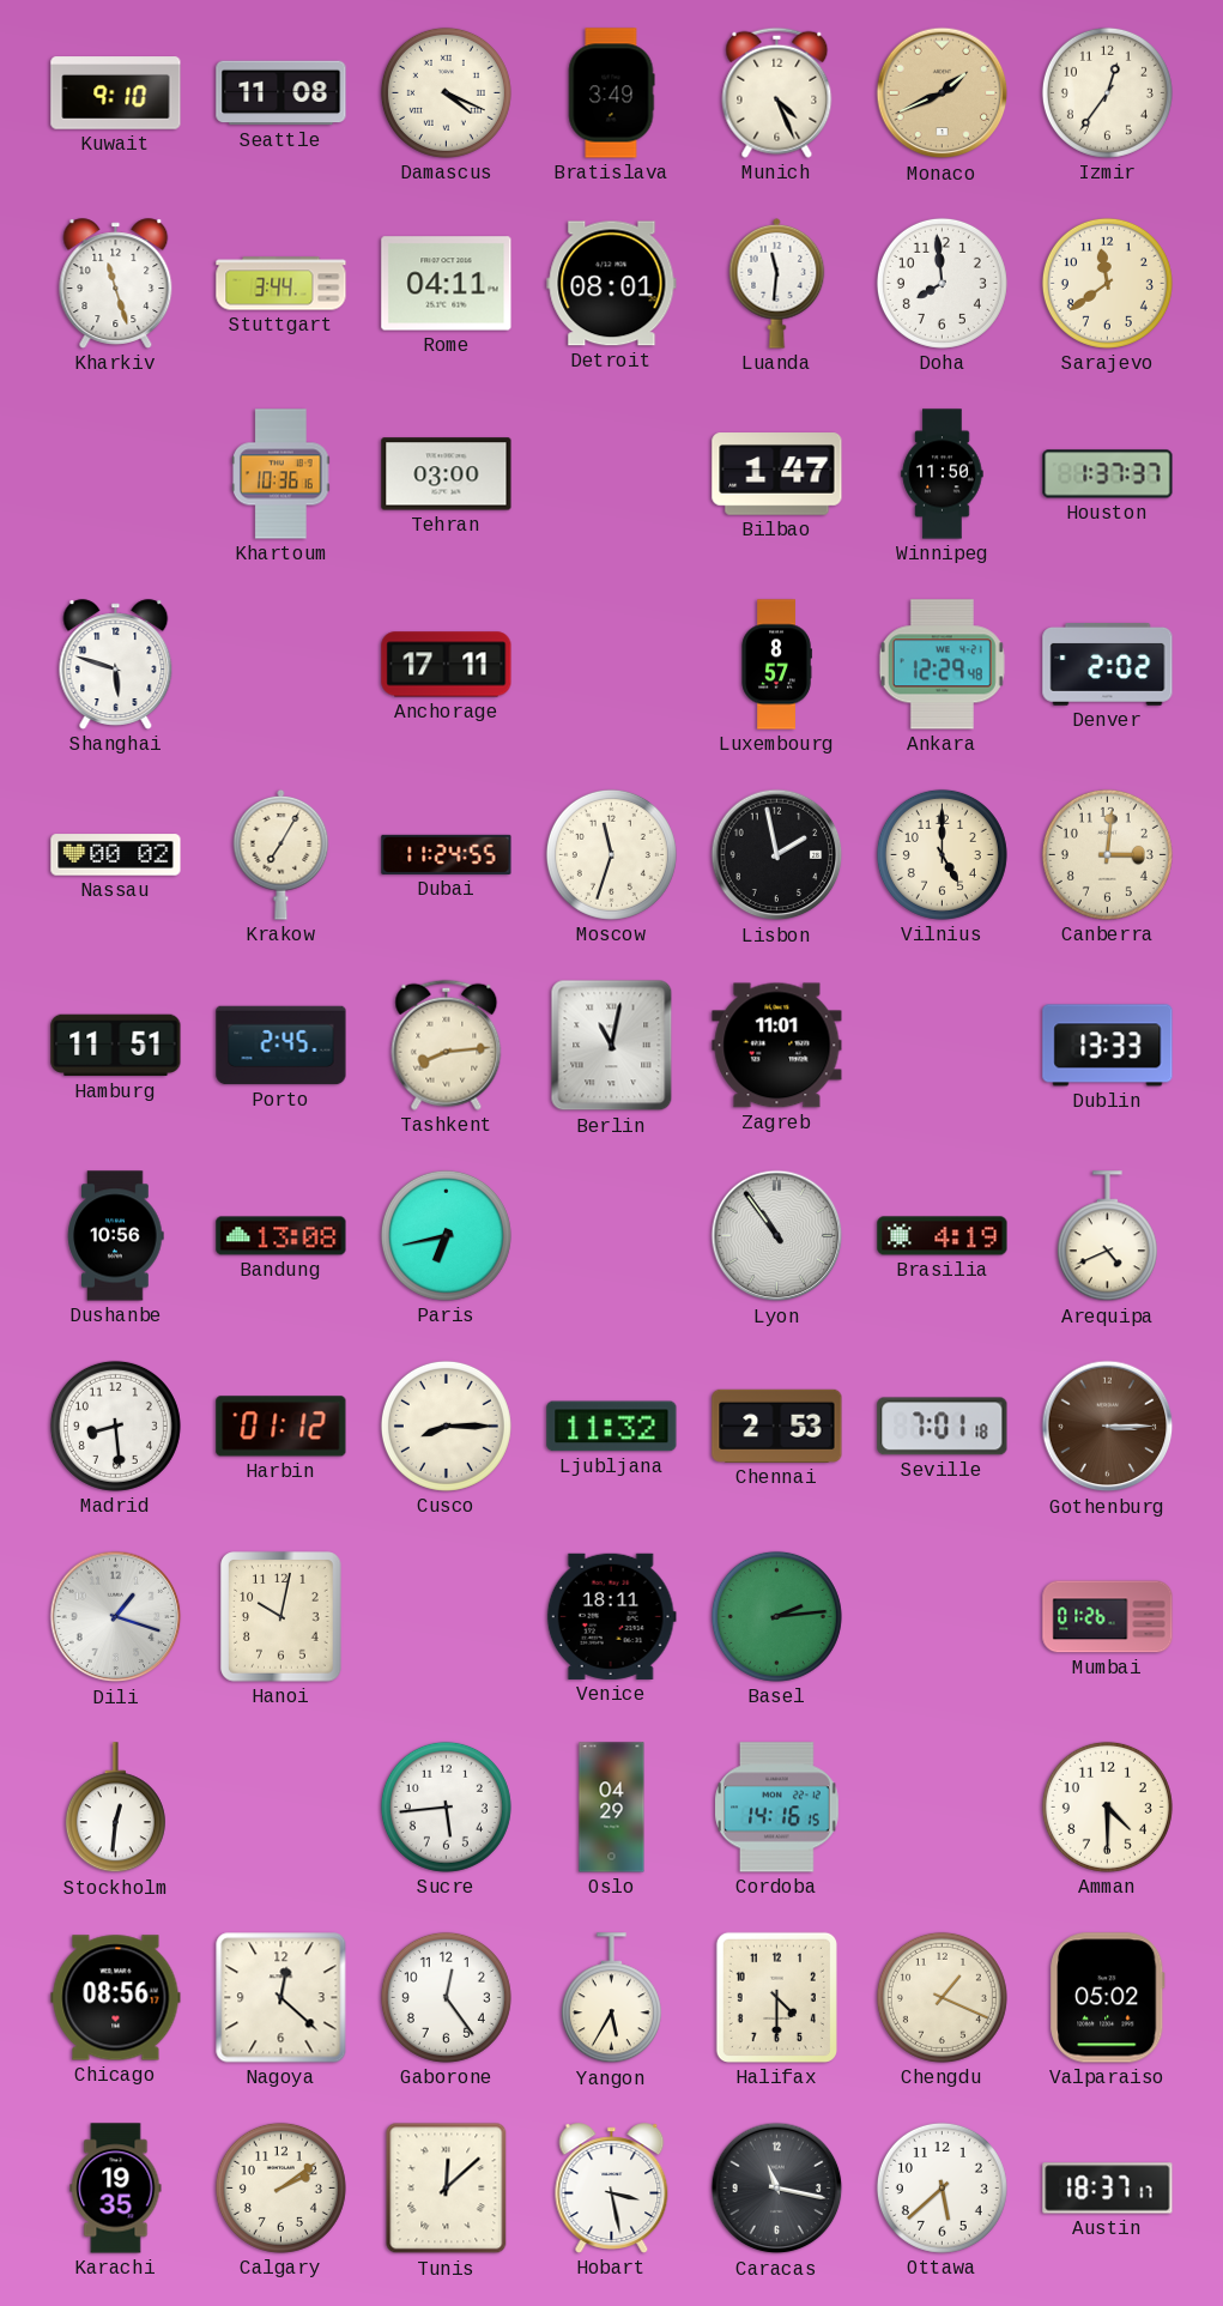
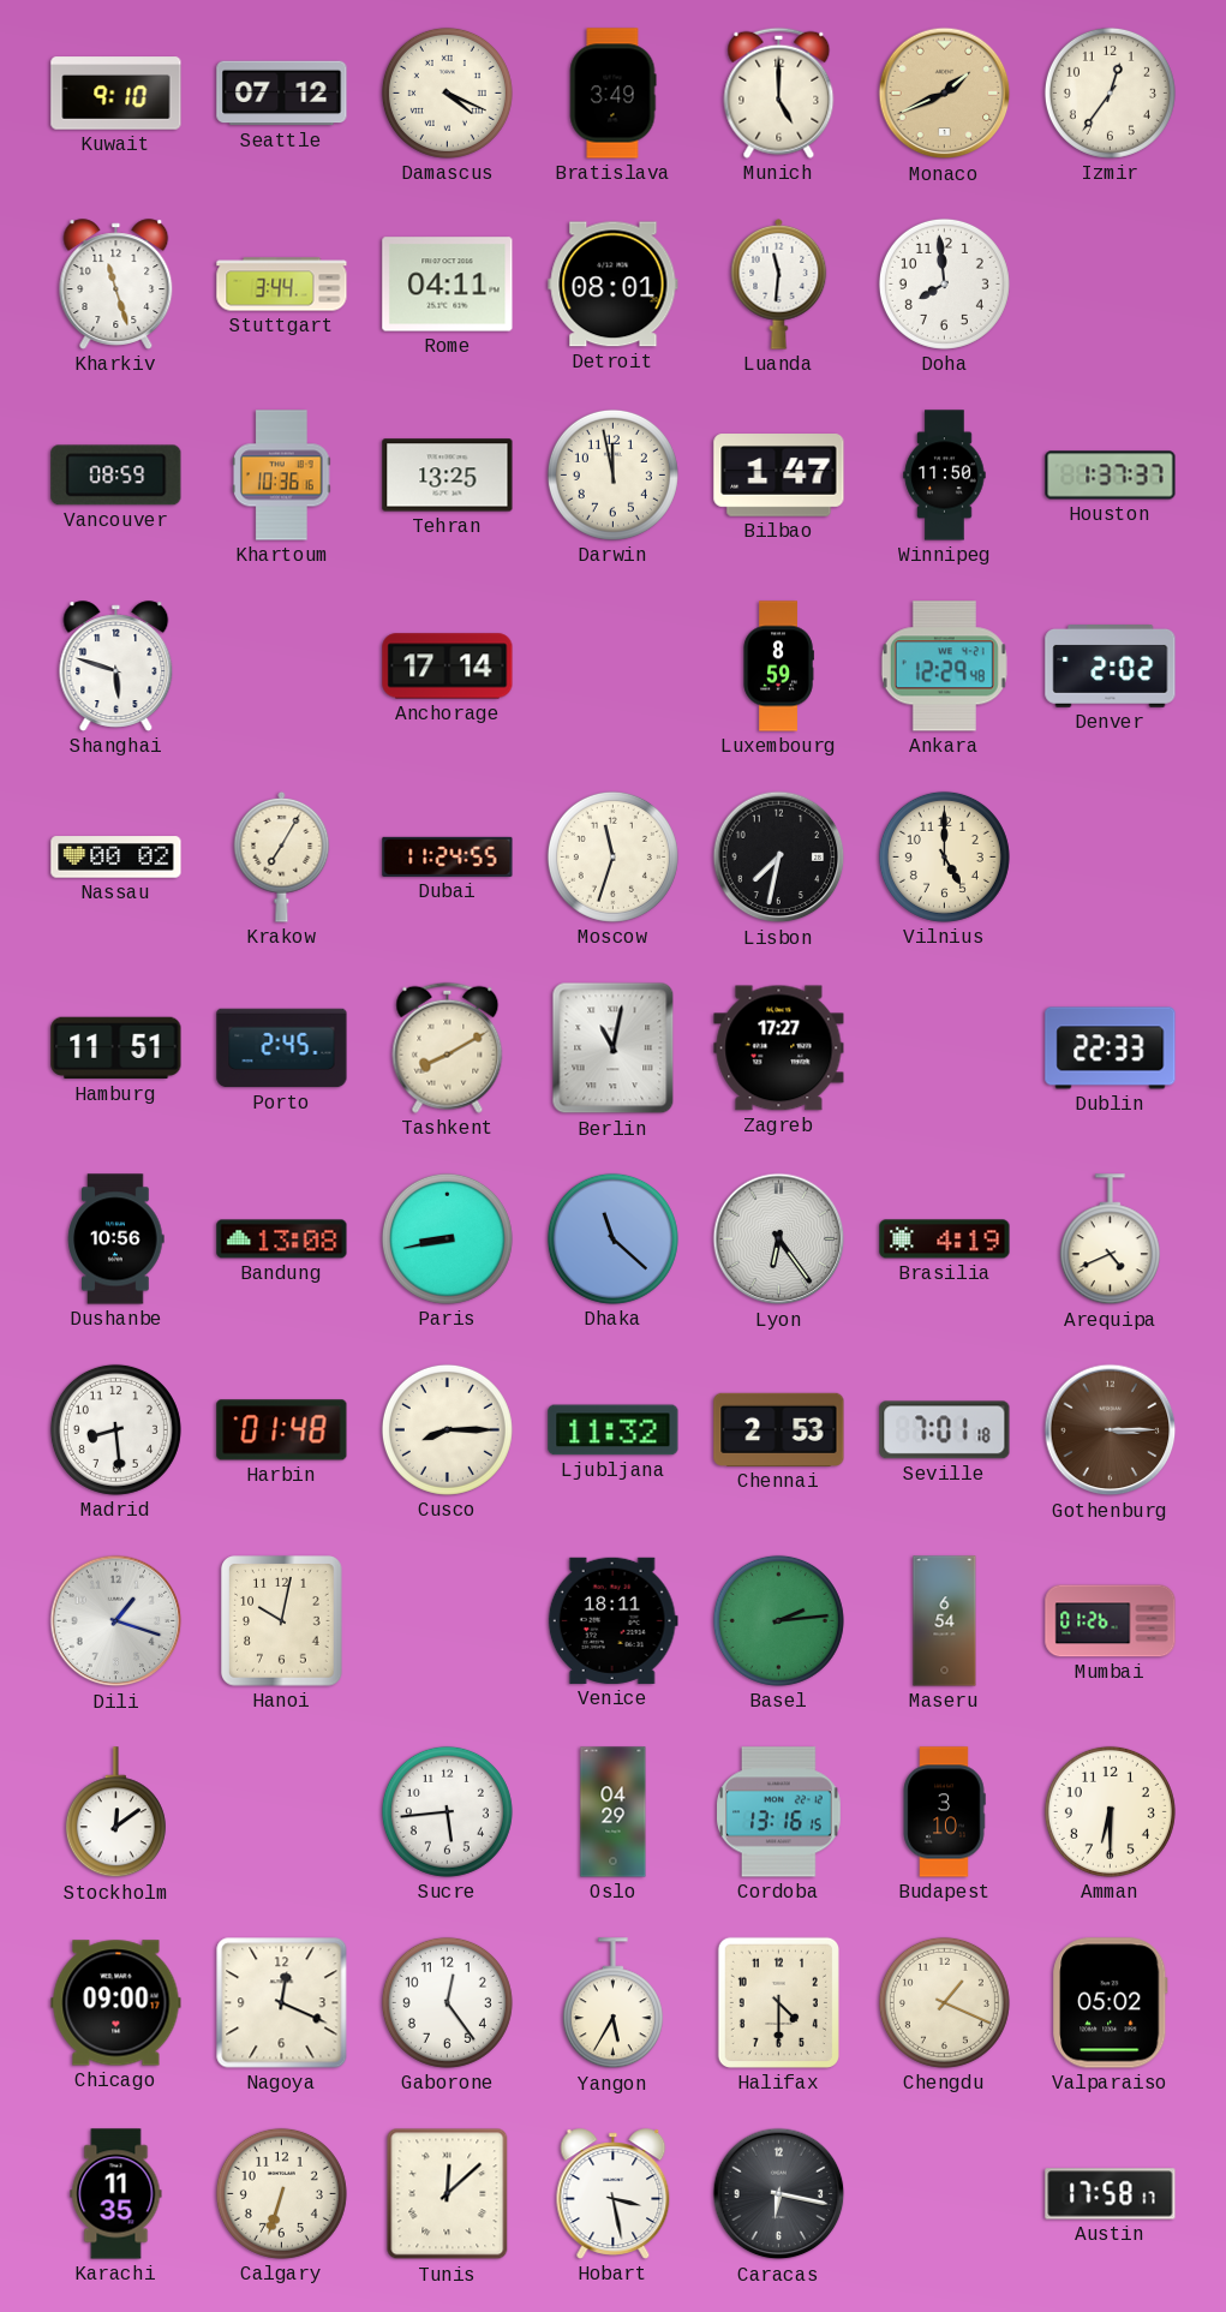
Seattle: 11:08 -> 07:12
Munich: 4:26 -> 5:00
Sarajevo: 11:39 -> none
Vancouver: none -> 08:59
Tehran: 03:00 -> 13:25
Darwin: none -> 11:58
Anchorage: 17:11 -> 17:14
Luxembourg: 8:57 -> 8:59
Lisbon: 1:58 -> 7:32
Canberra: 3:01 -> none
Tashkent: 8:14 -> 8:10
Zagreb: 11:01 -> 17:27
Dublin: 13:33 -> 22:33
Paris: 6:43 -> 8:43
Dhaka: none -> 11:22
Lyon: 10:54 -> 6:24
Harbin: 01:12 -> 01:48
Maseru: none -> 6:54
Stockholm: 12:31 -> 12:09
Cordoba: 14:16 -> 13:16
Budapest: none -> 3:10
Amman: 4:30 -> 6:30
Chicago: 08:56 -> 09:00
Nagoya: 12:22 -> 12:19
Karachi: 19:35 -> 11:35
Calgary: 2:09 -> 6:33
Caracas: 11:17 -> 6:17
Ottawa: 5:38 -> none
Austin: 18:37 -> 17:58
